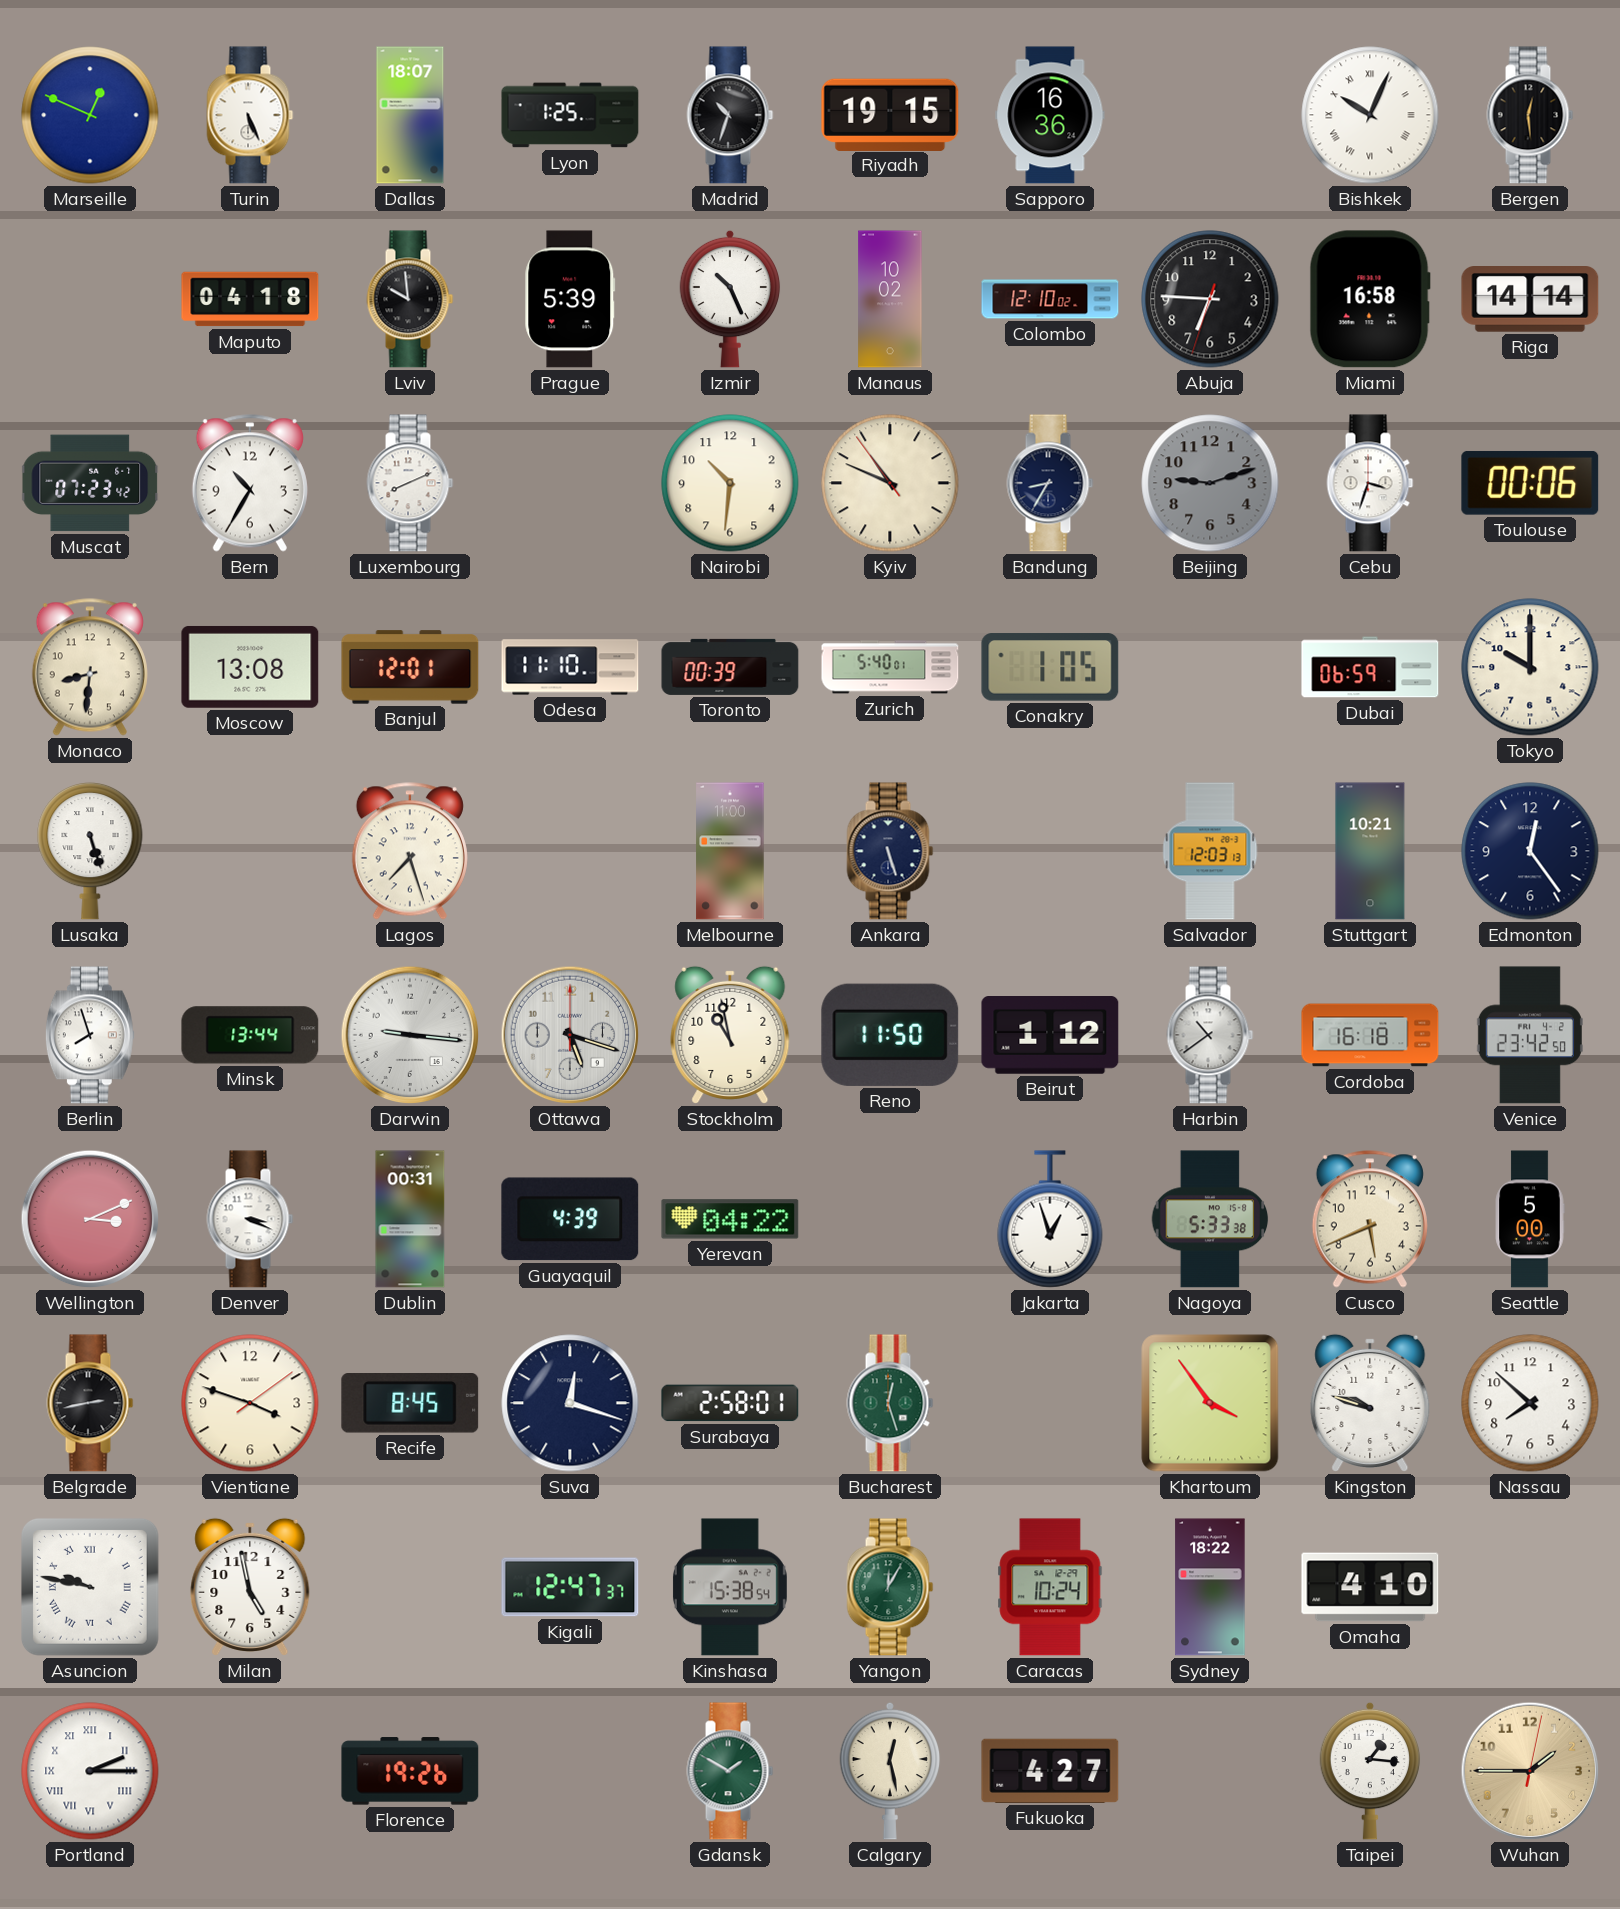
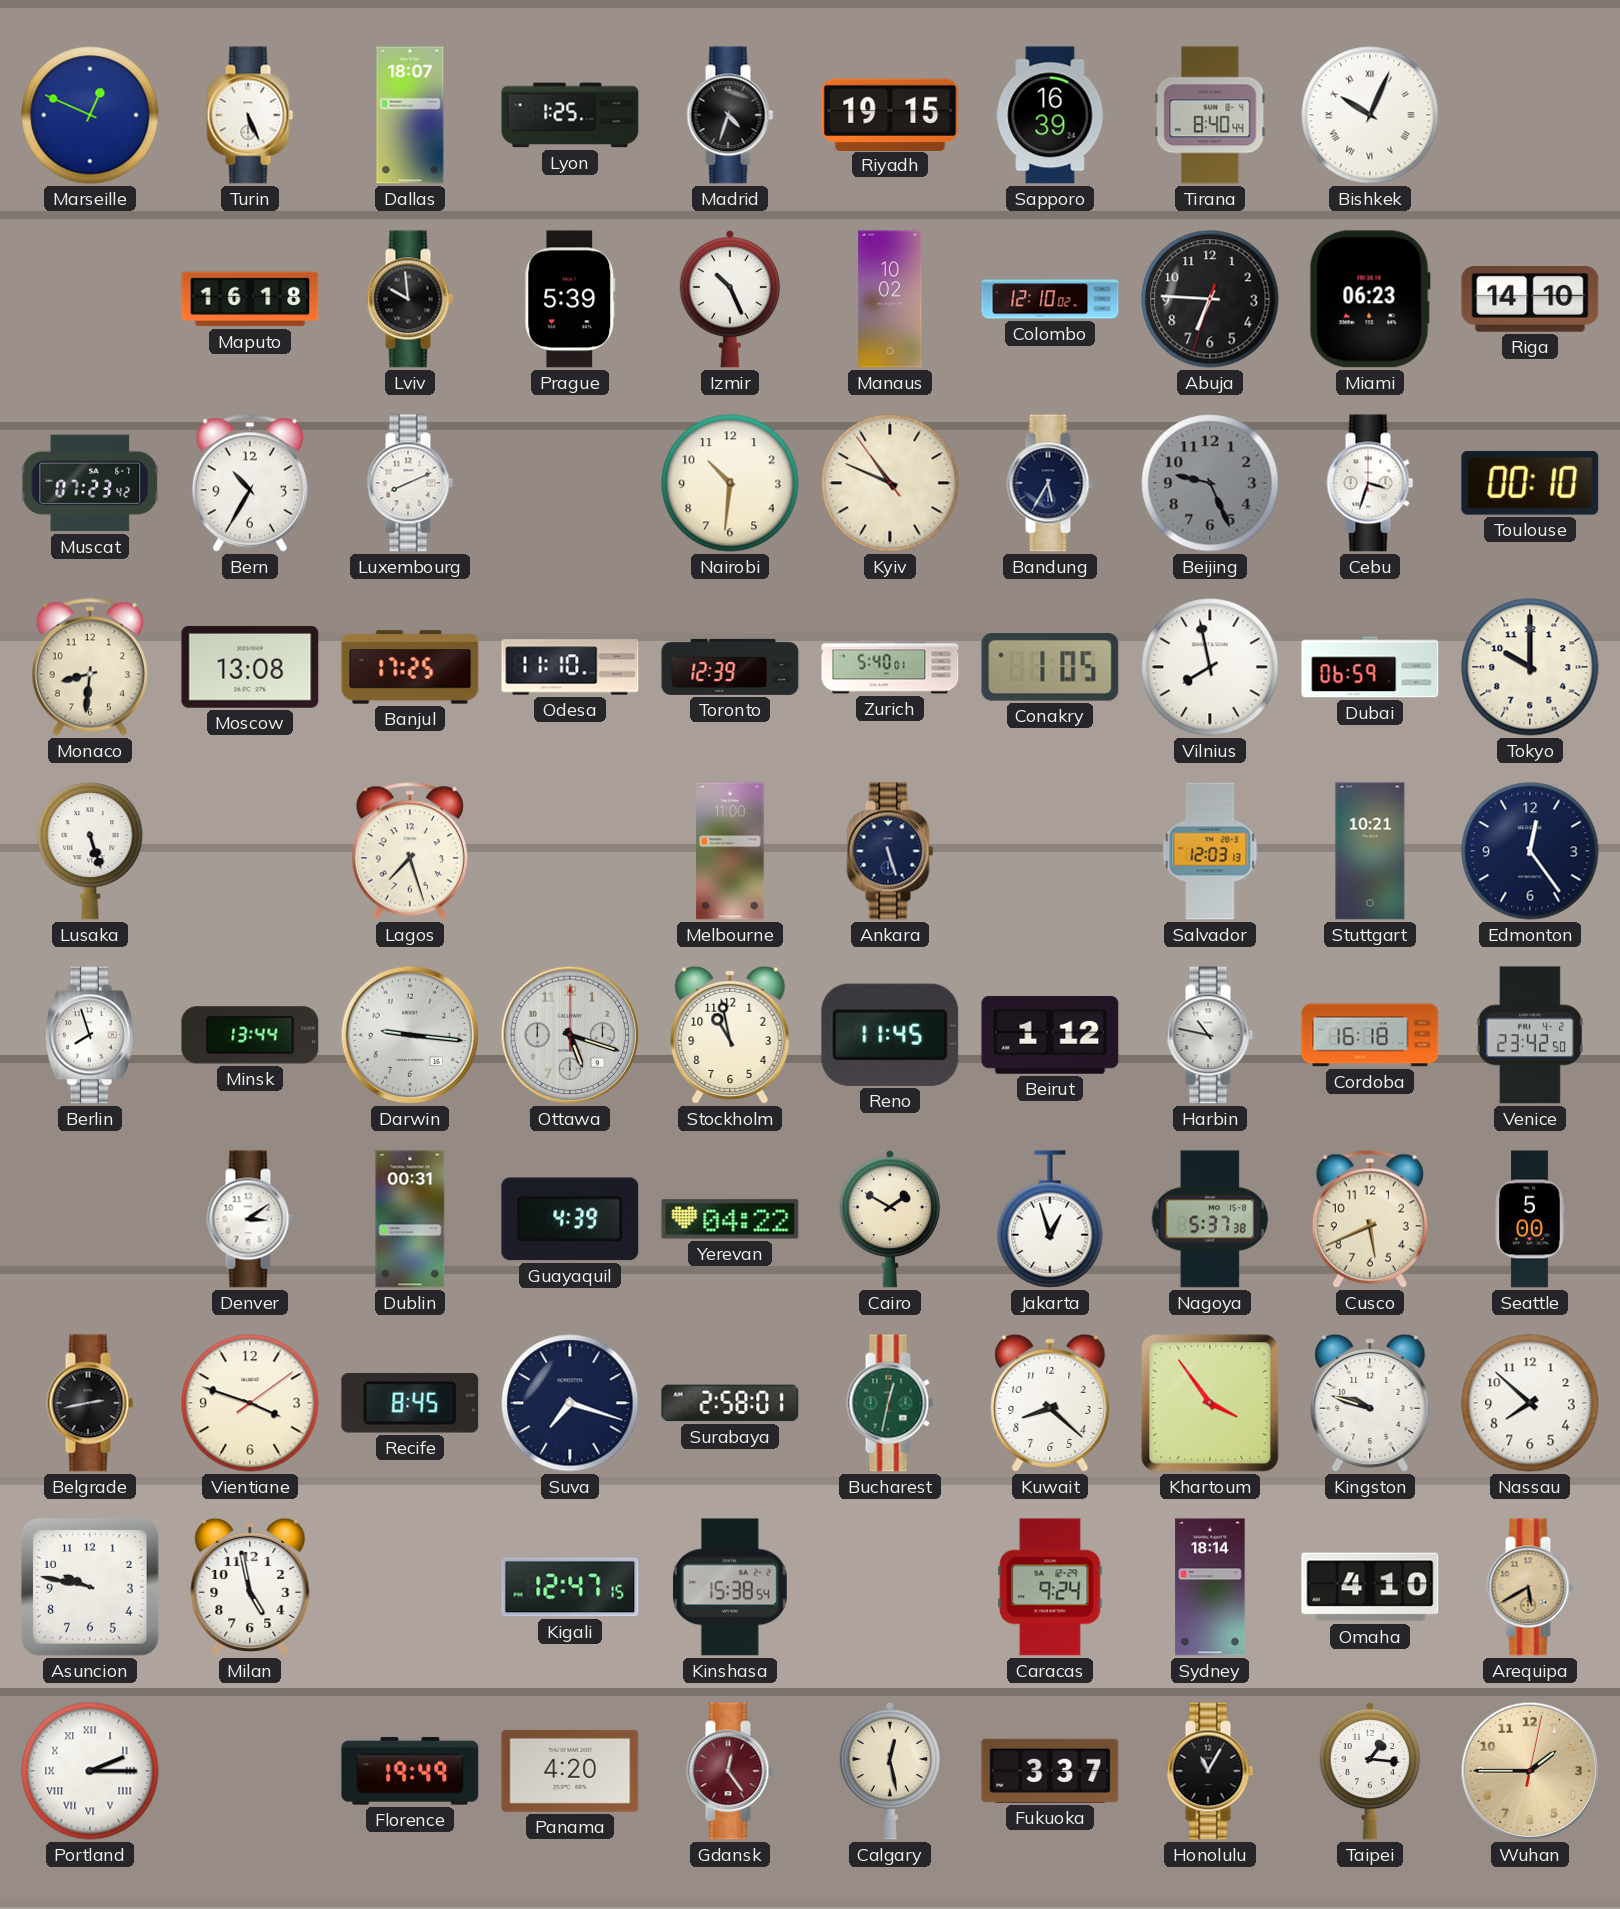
Madrid: 10:33 -> 4:33
Sapporo: 16:36 -> 16:39
Tirana: none -> 8:40
Bergen: 12:29 -> none
Maputo: 04:18 -> 16:18
Miami: 16:58 -> 06:23
Riga: 14:14 -> 14:10
Bandung: 8:35 -> 5:35
Beijing: 9:12 -> 9:26
Toulouse: 00:06 -> 00:10
Banjul: 12:01 -> 17:25
Toronto: 00:39 -> 12:39
Vilnius: none -> 7:58
Reno: 11:50 -> 11:45
Harbin: 10:39 -> 10:47
Wellington: 3:11 -> none
Denver: 3:19 -> 3:09
Cairo: none -> 1:50
Nagoya: 5:33 -> 5:37
Suva: 12:18 -> 7:18
Bucharest: 12:27 -> 12:32
Kuwait: none -> 8:22
Asuncion numerals: Roman -> Arabic
Kigali: 12:47:37 -> 12:47:15
Yangon: 12:05 -> none
Caracas: 10:24 -> 9:24
Sydney: 18:22 -> 18:14
Arequipa: none -> 5:40
Florence: 19:26 -> 19:49
Panama: none -> 4:20
Gdansk: 1:50 -> 12:24
Gdansk dial: green -> burgundy
Fukuoka: 4:27 -> 3:37
Honolulu: none -> 11:05
